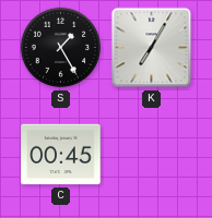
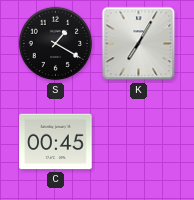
S: 1:25 -> 1:20
